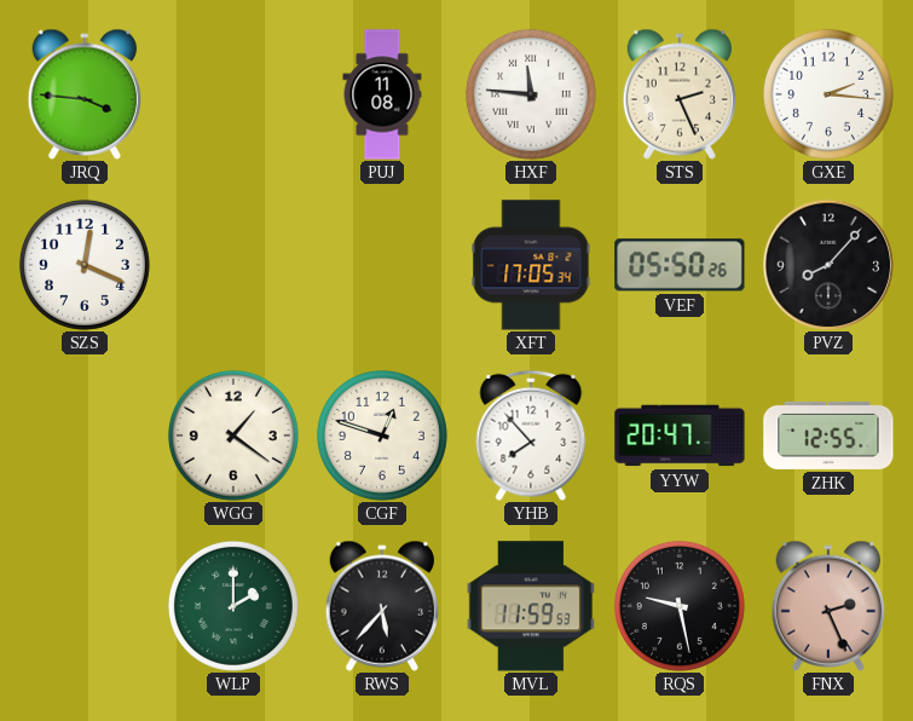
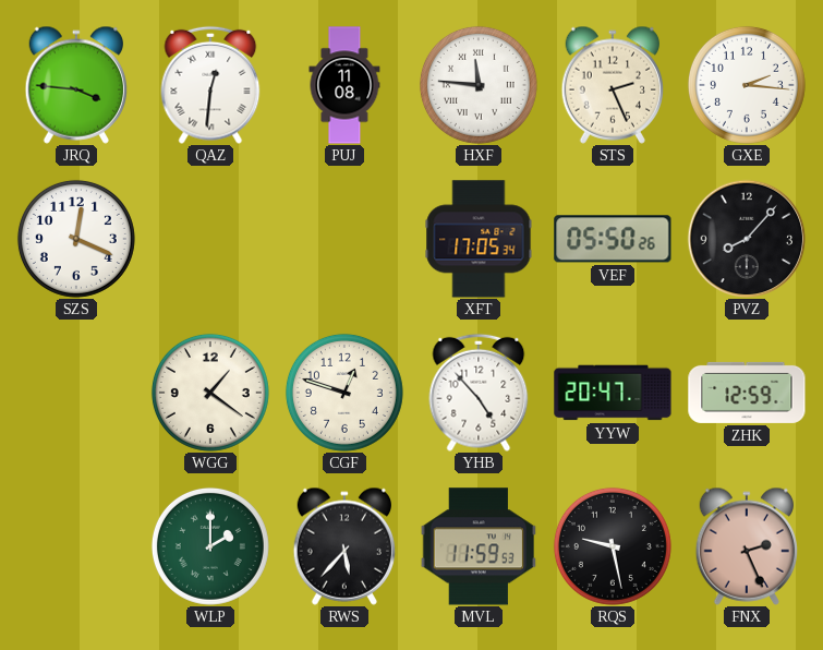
QAZ: none -> 12:31
YHB: 7:53 -> 4:53
ZHK: 12:55 -> 12:59
